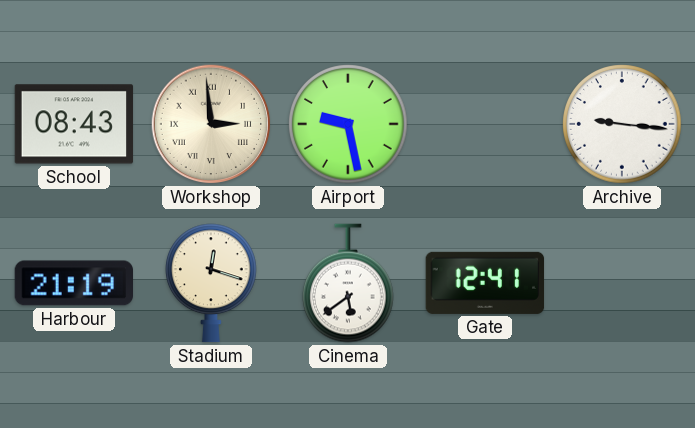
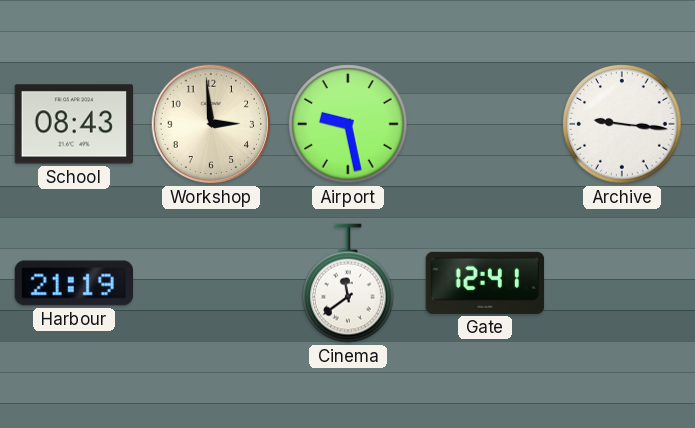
Workshop numerals: Roman -> Arabic
Stadium: 12:18 -> none
Cinema: 5:39 -> 11:39
